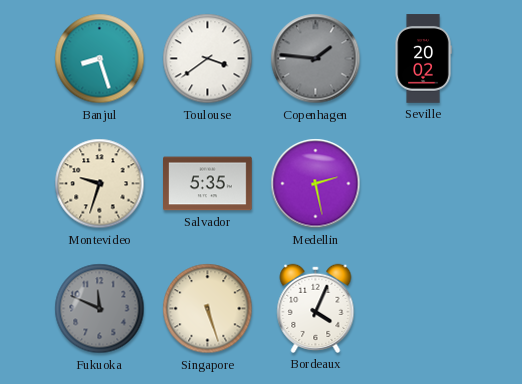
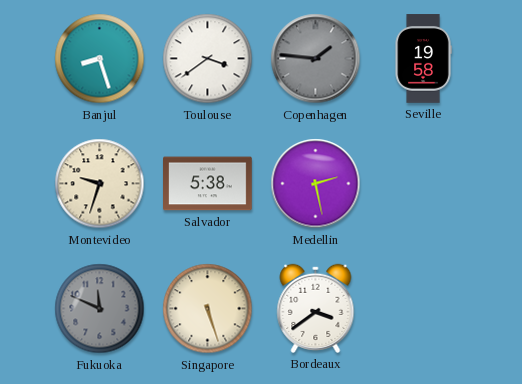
Seville: 20:02 -> 19:58
Salvador: 5:35 -> 5:38
Bordeaux: 4:04 -> 3:39
